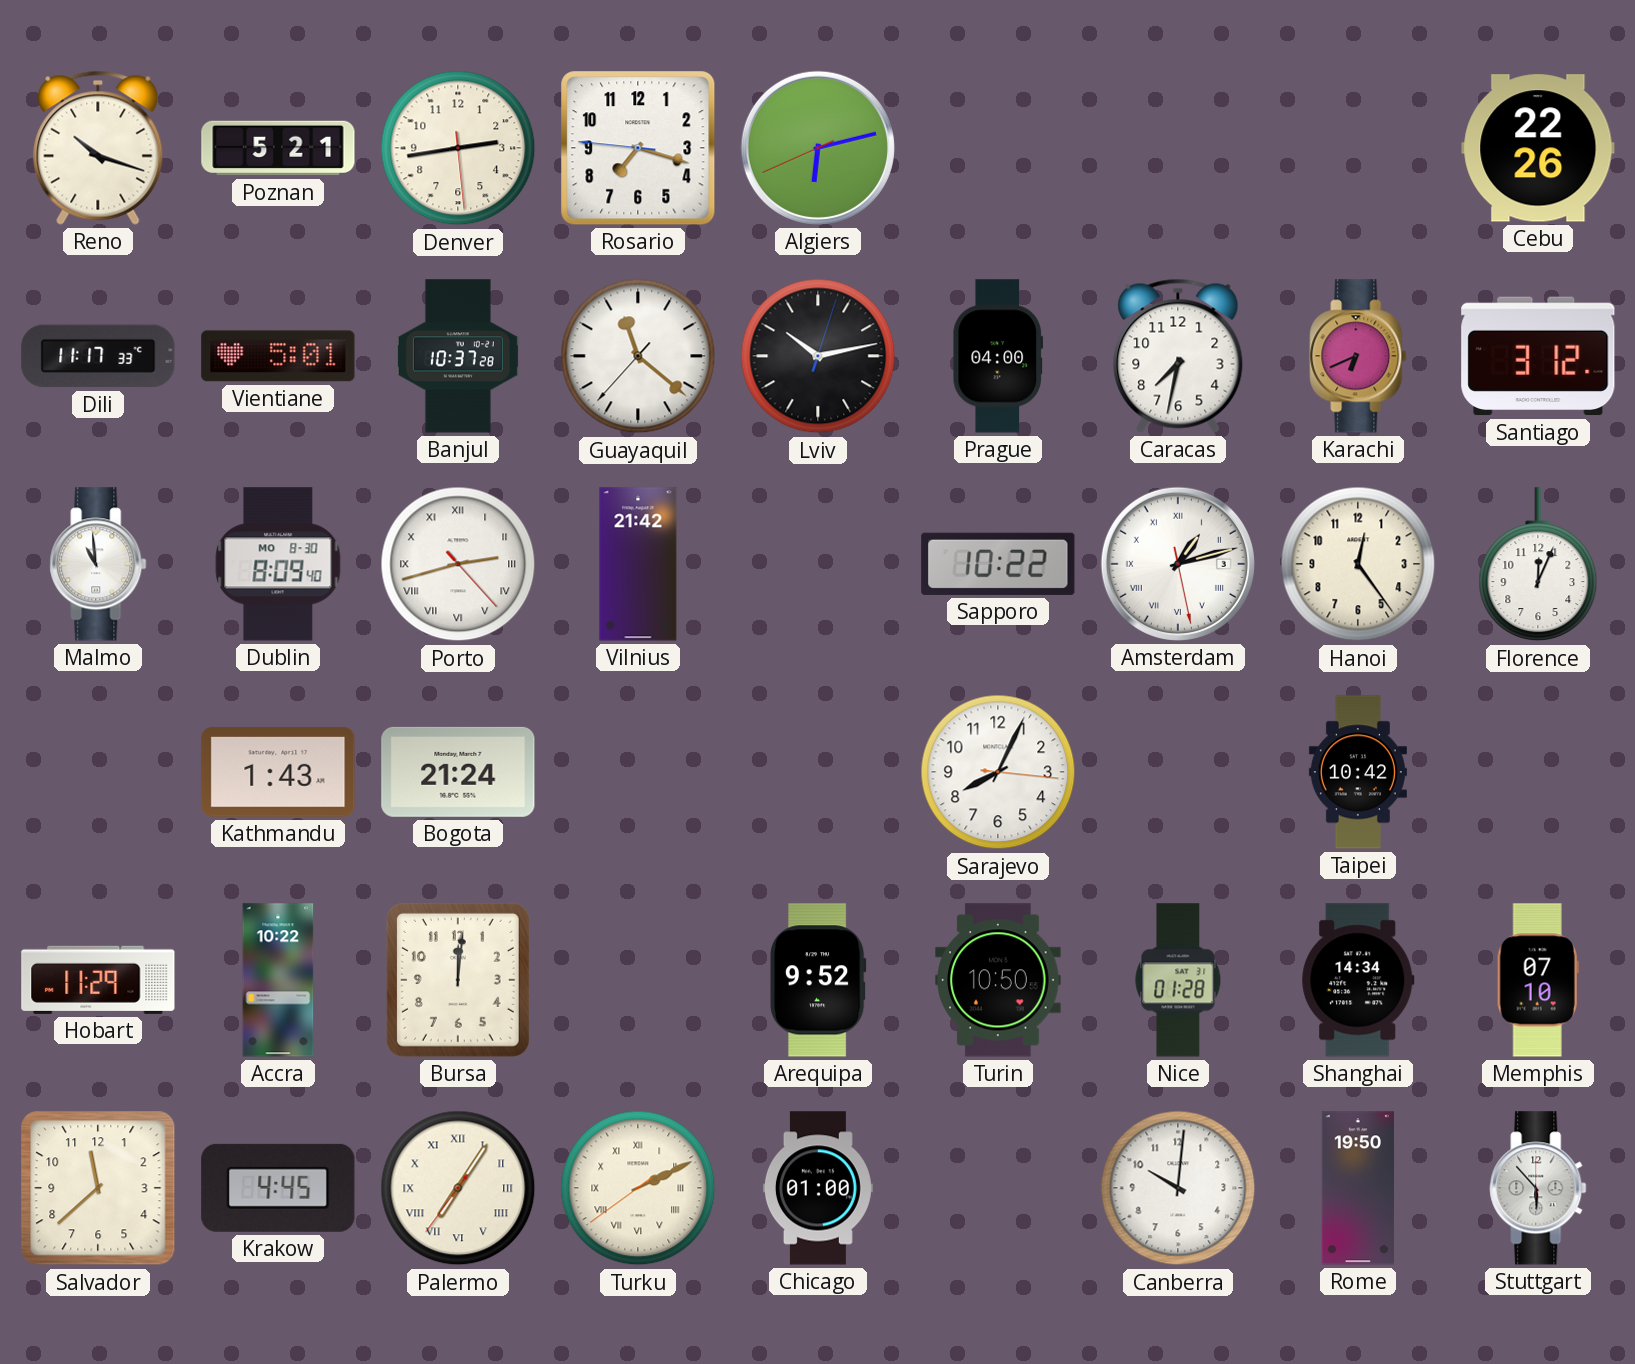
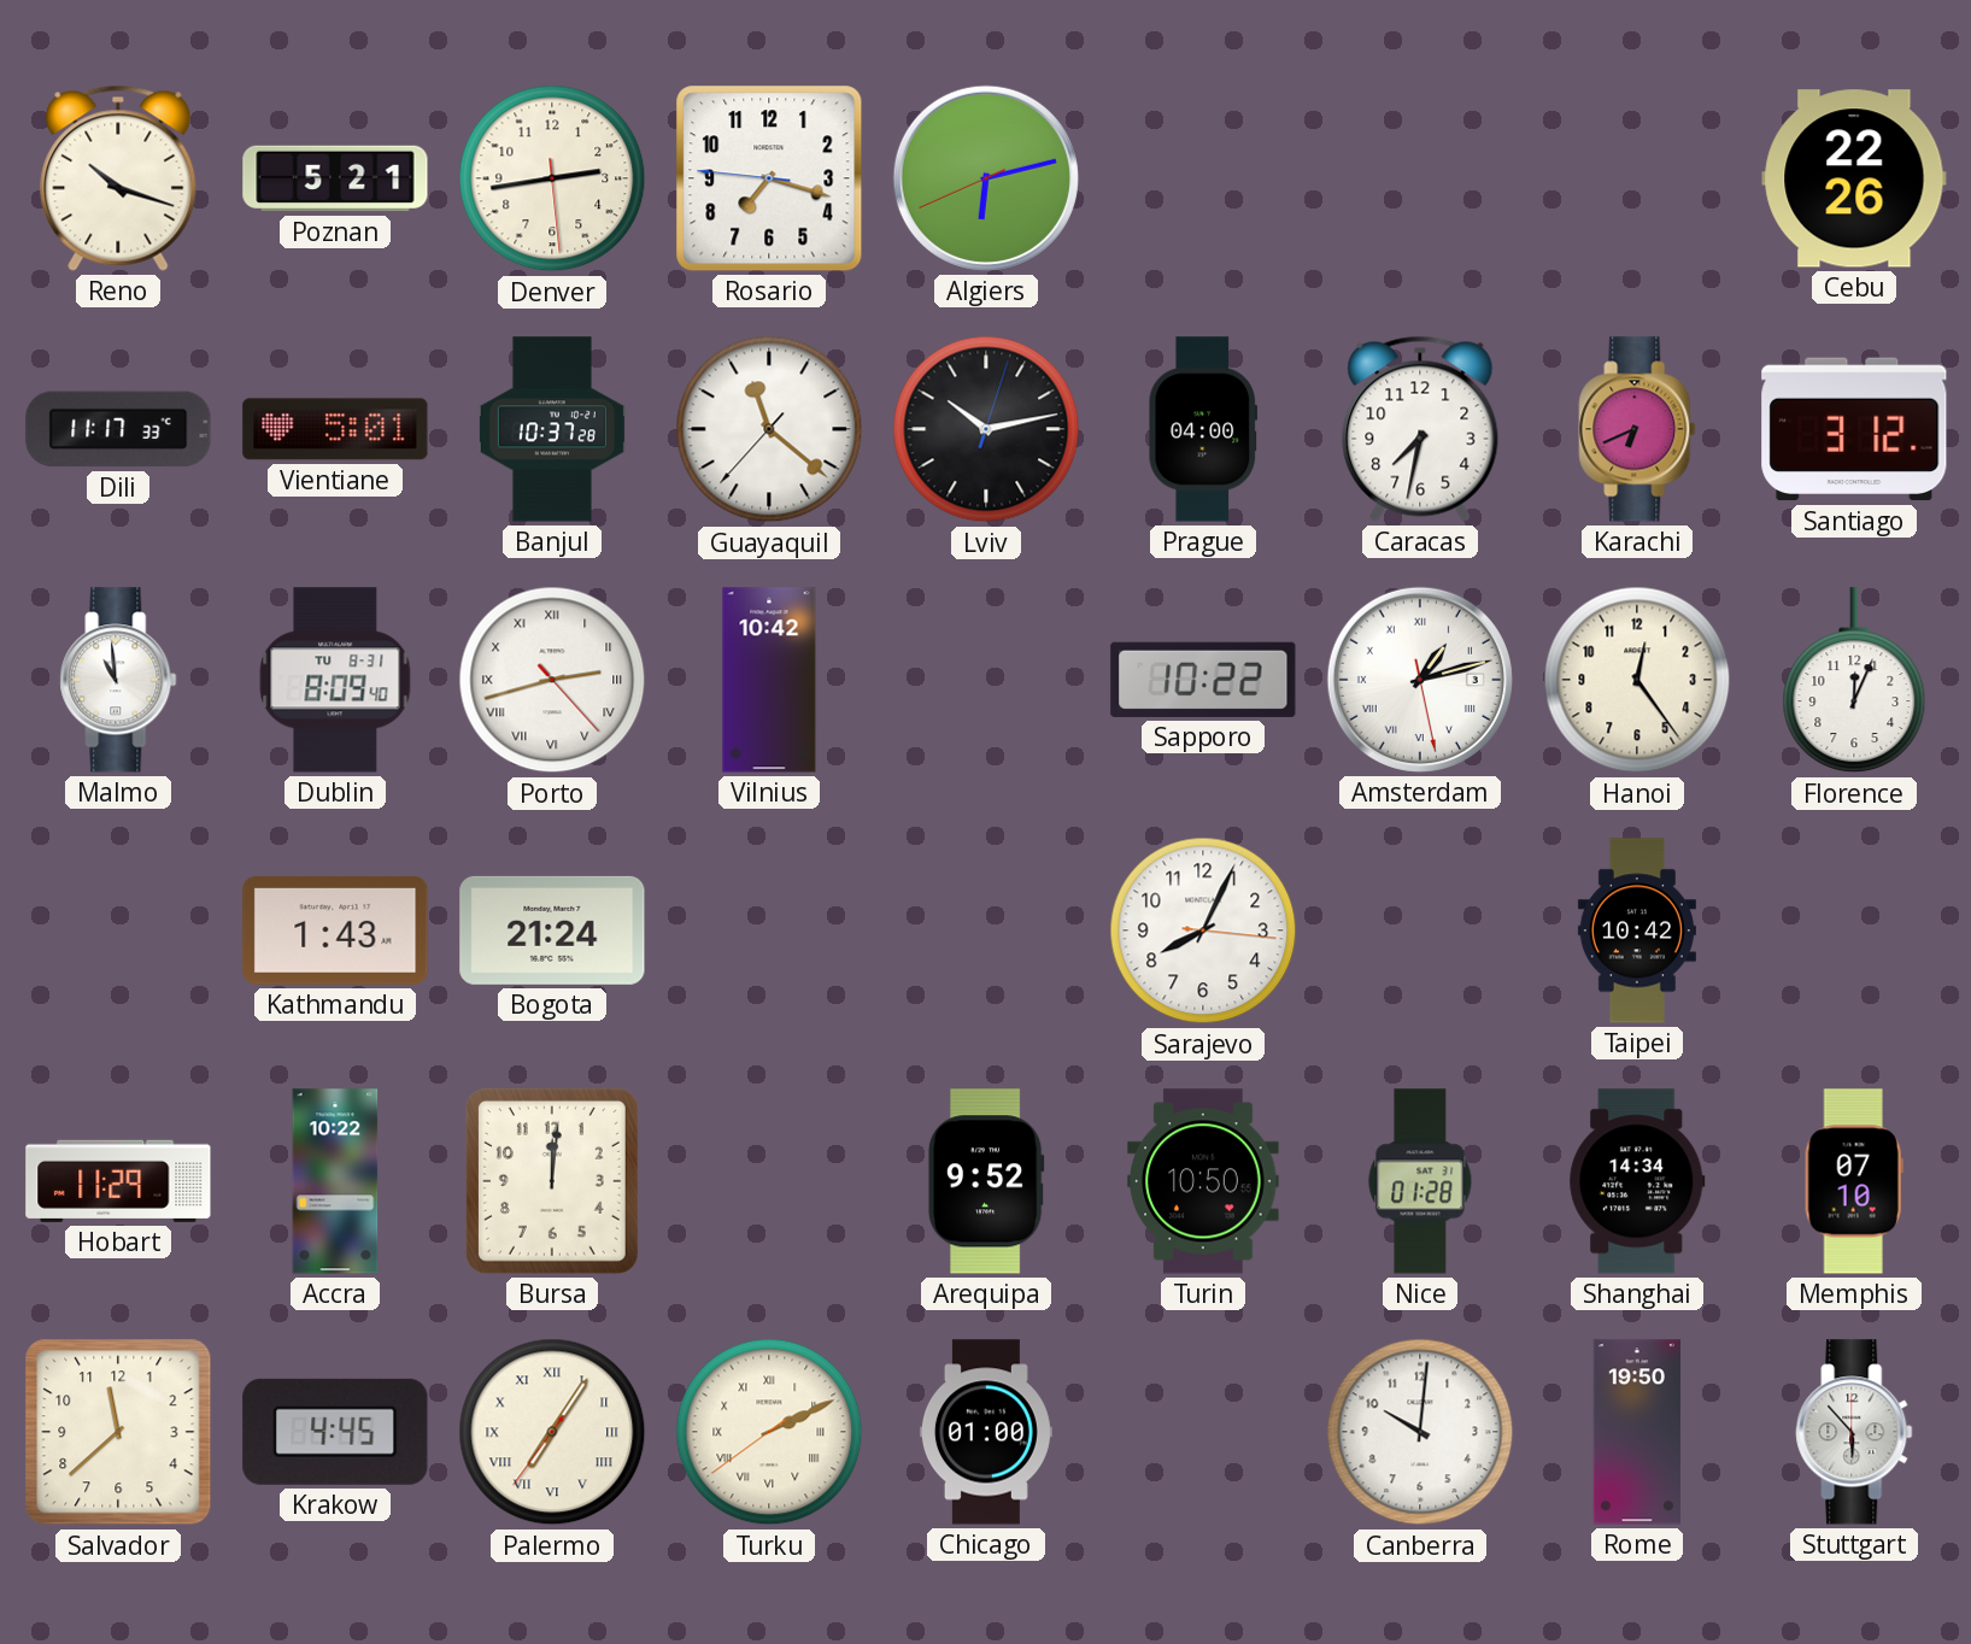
Dublin date: MO 8-30 -> TU 8-31
Vilnius: 21:42 -> 10:42
